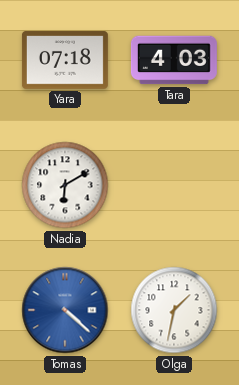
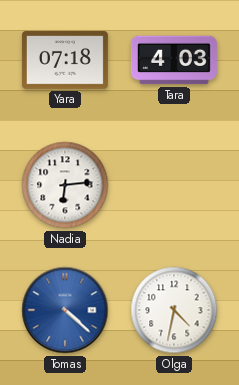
Nadia: 6:10 -> 6:14
Olga: 1:32 -> 4:32
